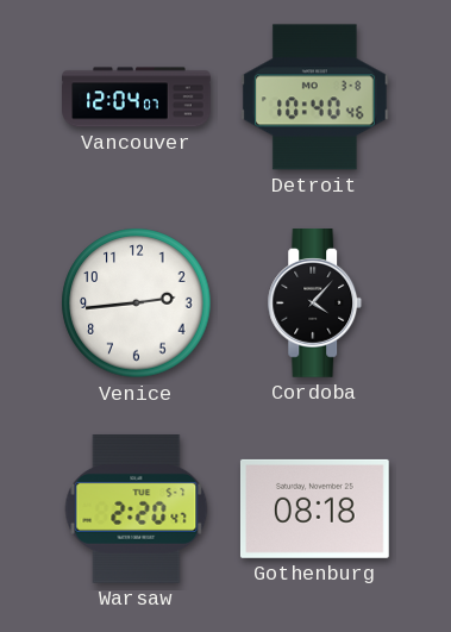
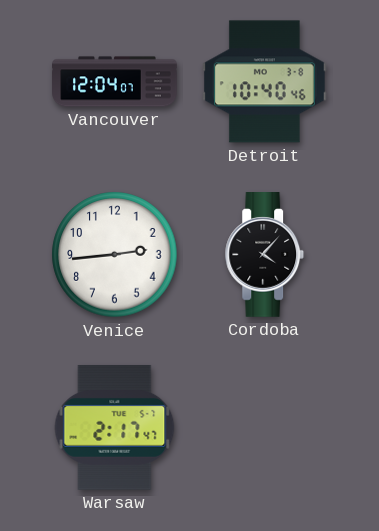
Warsaw: 2:20 -> 2:17
Gothenburg: 08:18 -> none
